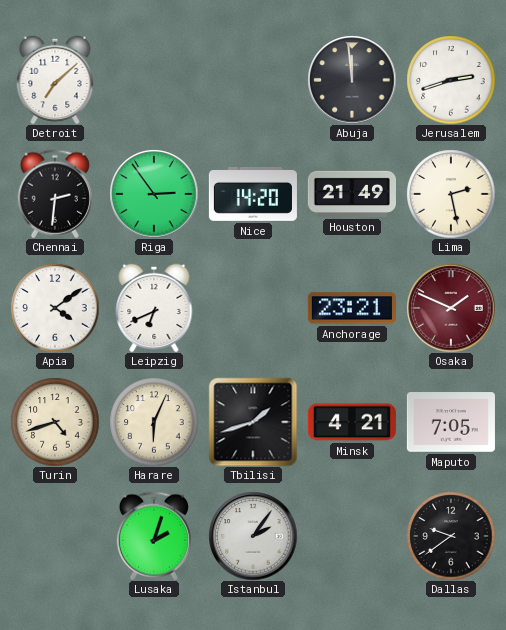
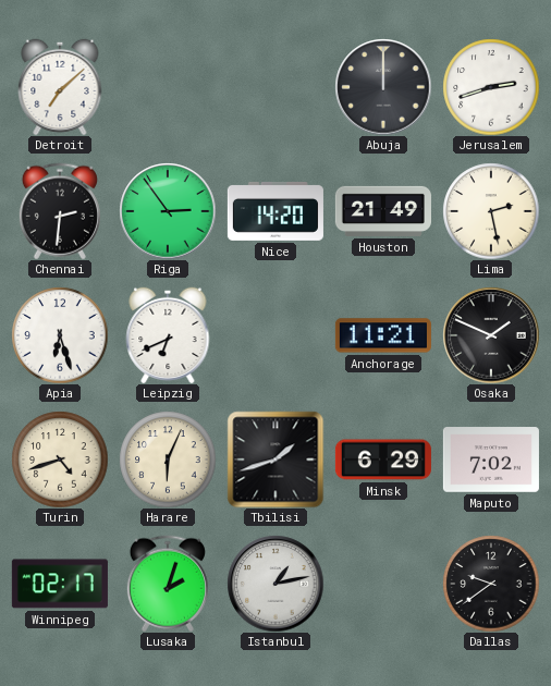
Abuja: 11:59 -> 12:00
Apia: 4:09 -> 6:27
Anchorage: 23:21 -> 11:21
Osaka dial: burgundy -> black
Minsk: 4:21 -> 6:29
Maputo: 7:05 -> 7:02
Winnipeg: none -> 02:17
Istanbul: 2:06 -> 1:13
